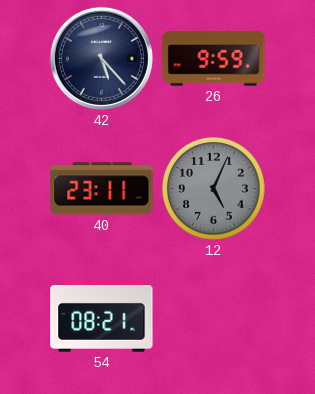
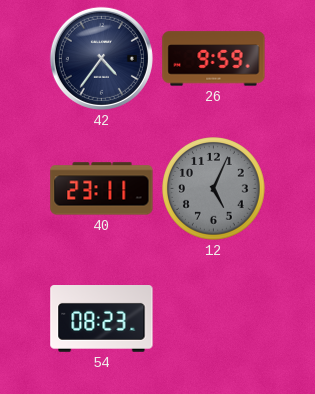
42: 5:23 -> 4:36
54: 08:21 -> 08:23
